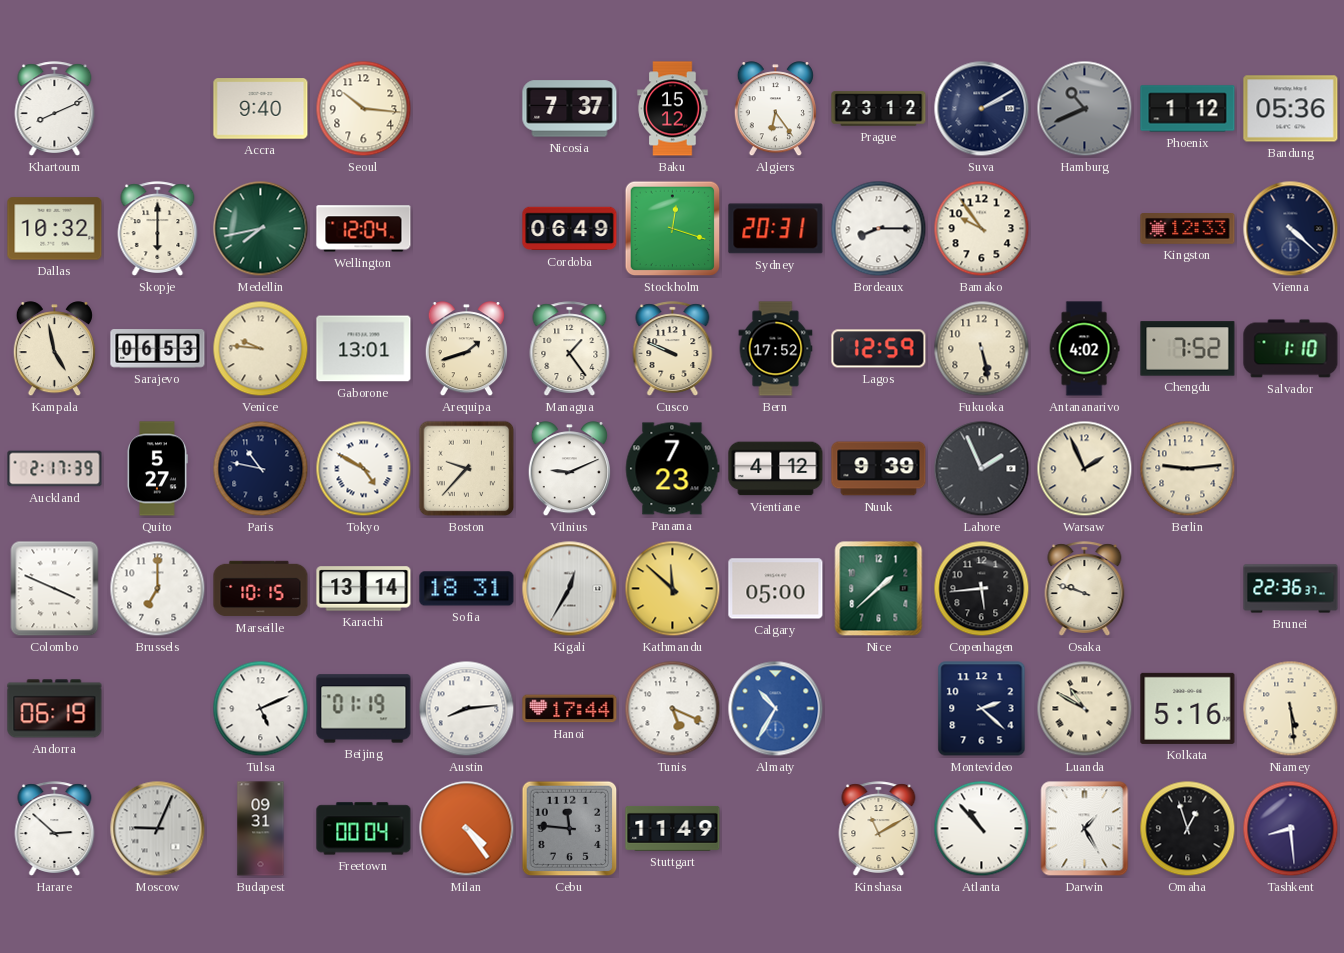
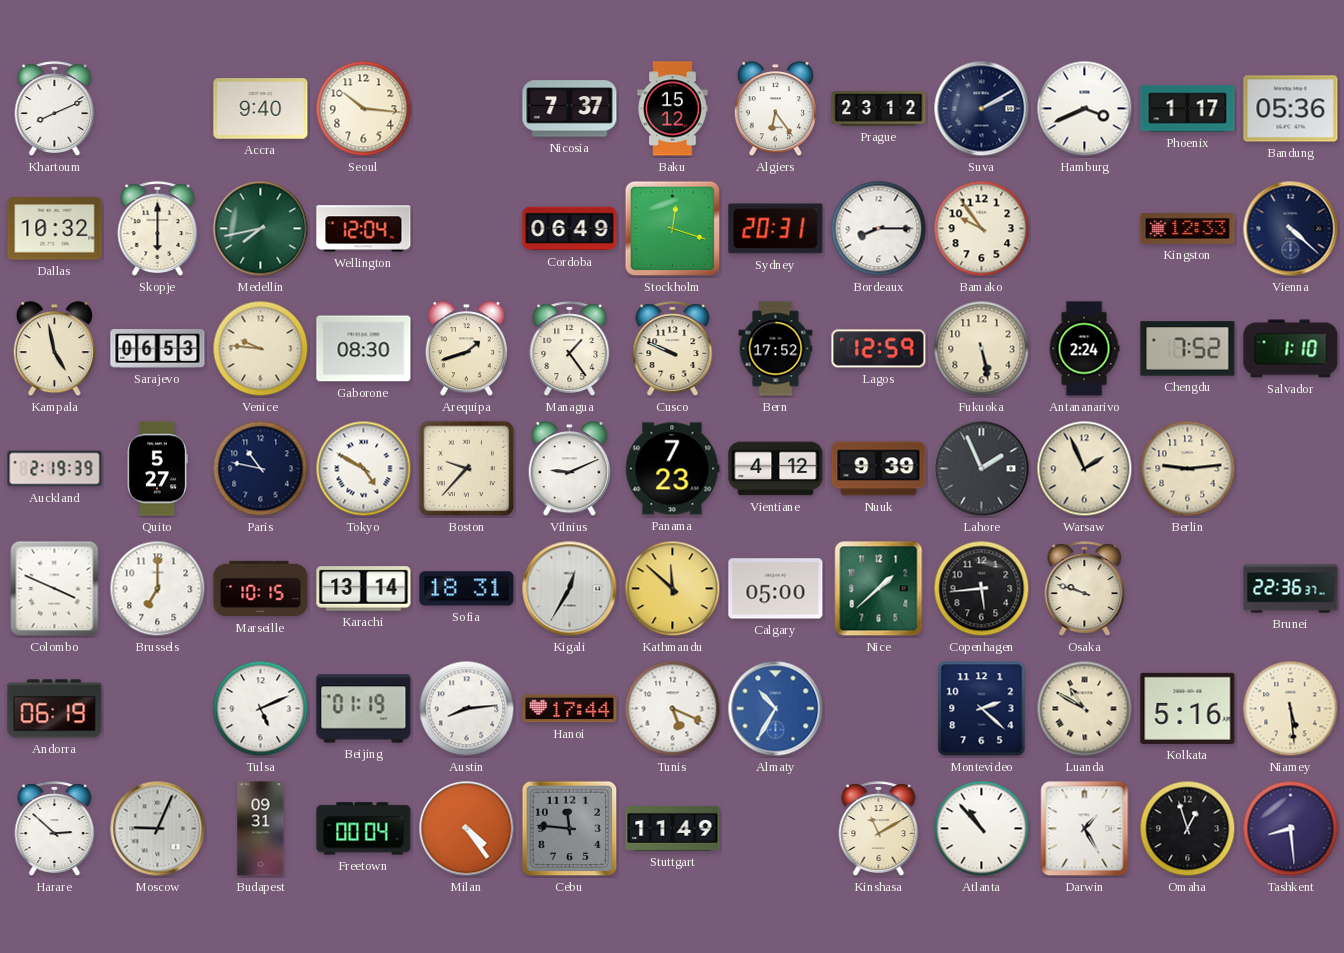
Hamburg: 10:41 -> 3:41
Hamburg dial: grey -> white
Phoenix: 1:12 -> 1:17
Gaborone: 13:01 -> 08:30
Antananarivo: 4:02 -> 2:24
Auckland: 2:17 -> 2:19
